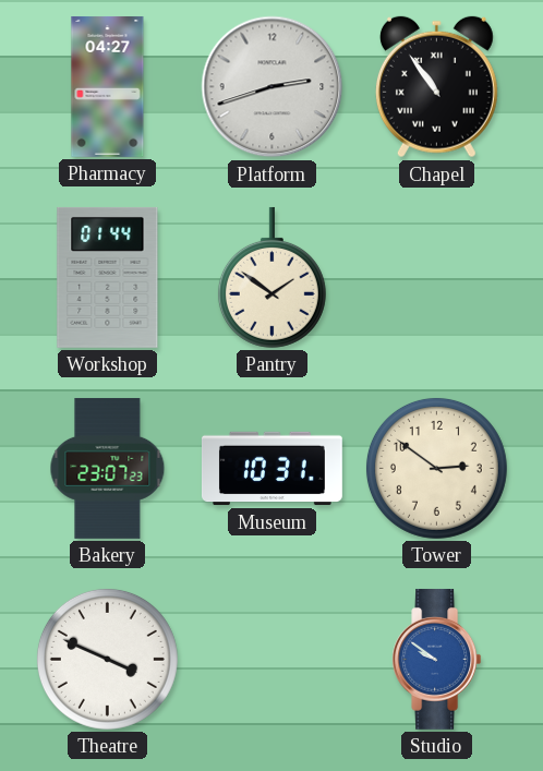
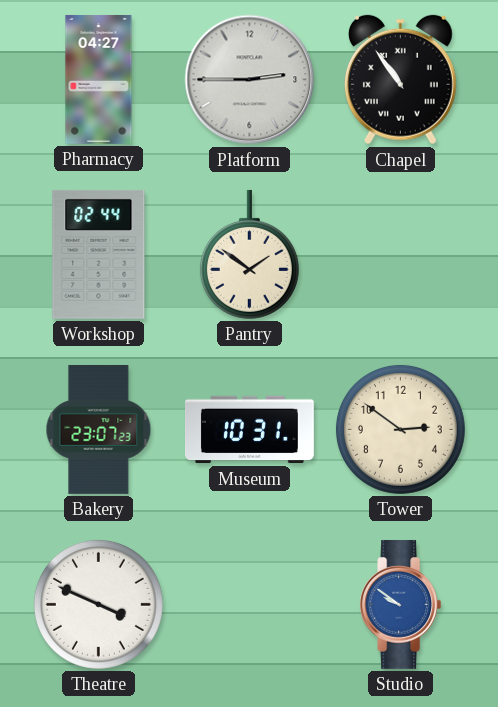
Platform: 2:42 -> 2:45
Workshop: 01:44 -> 02:44
